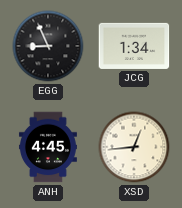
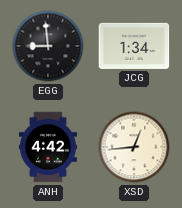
EGG: 8:56 -> 8:59
ANH: 4:45 -> 4:42
